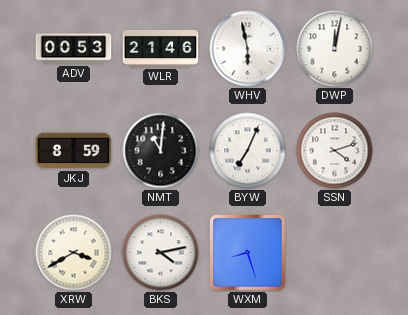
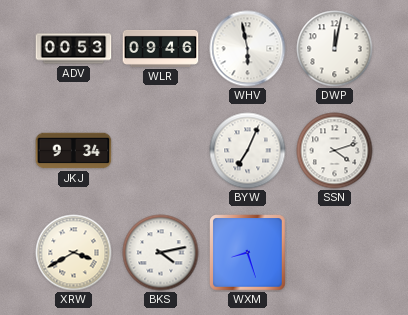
WLR: 21:46 -> 09:46
JKJ: 8:59 -> 9:34
NMT: 11:01 -> none
